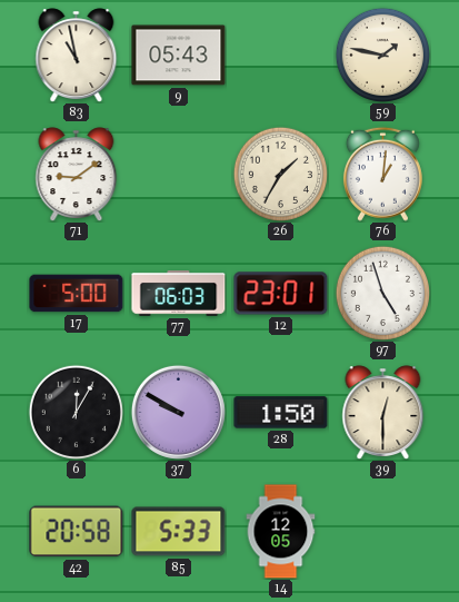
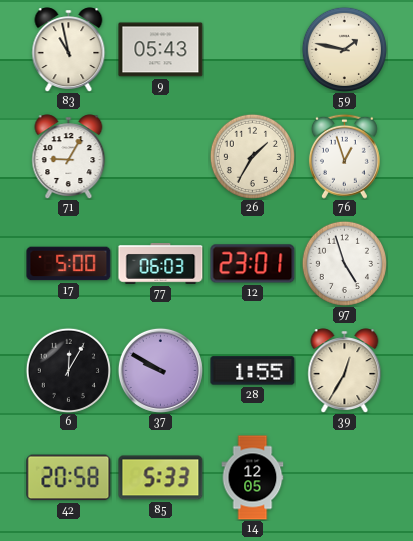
71: 9:09 -> 9:05
76: 1:01 -> 12:57
28: 1:50 -> 1:55
39: 12:30 -> 12:35
